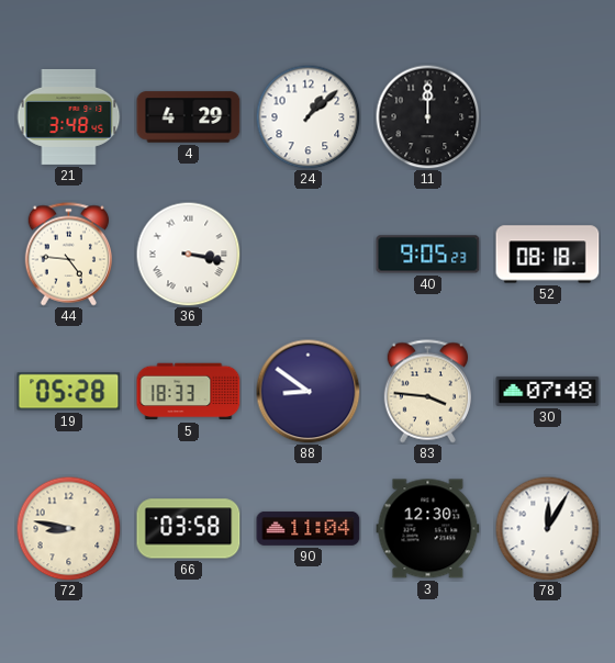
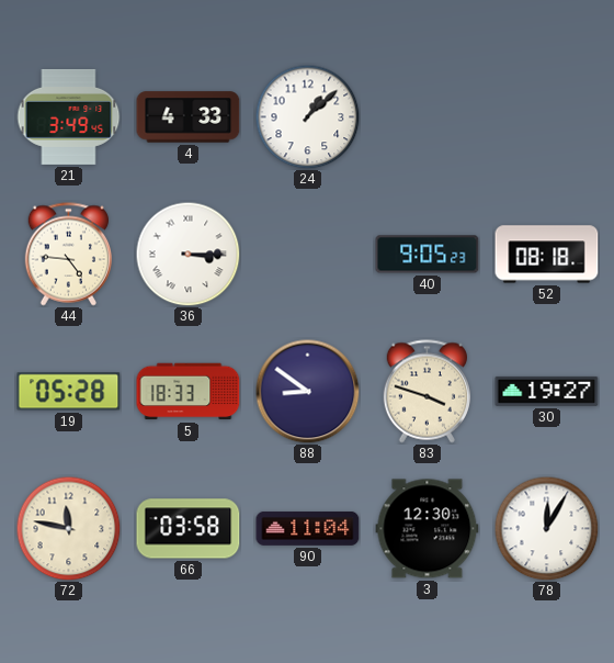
21: 3:48 -> 3:49
4: 4:29 -> 4:33
11: 12:00 -> none
36: 3:17 -> 3:15
83: 3:46 -> 3:48
30: 07:48 -> 19:27
72: 8:47 -> 11:47
